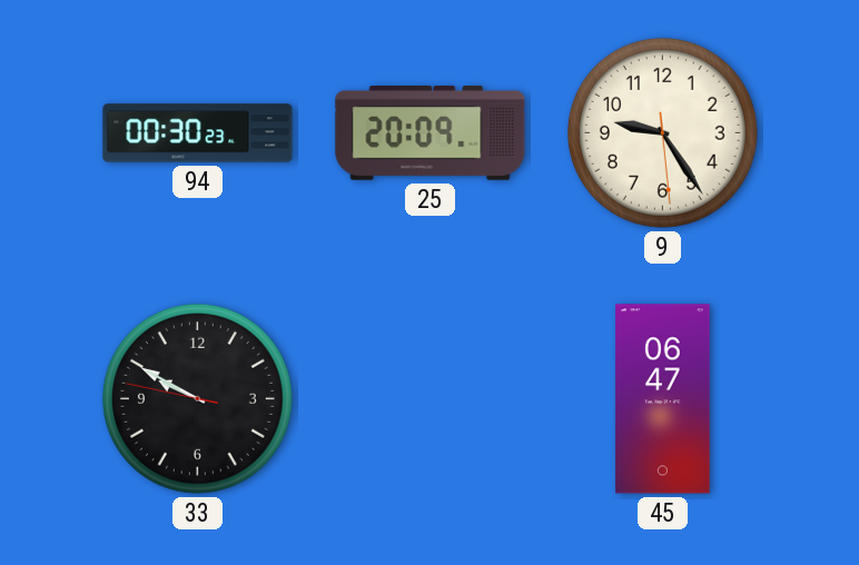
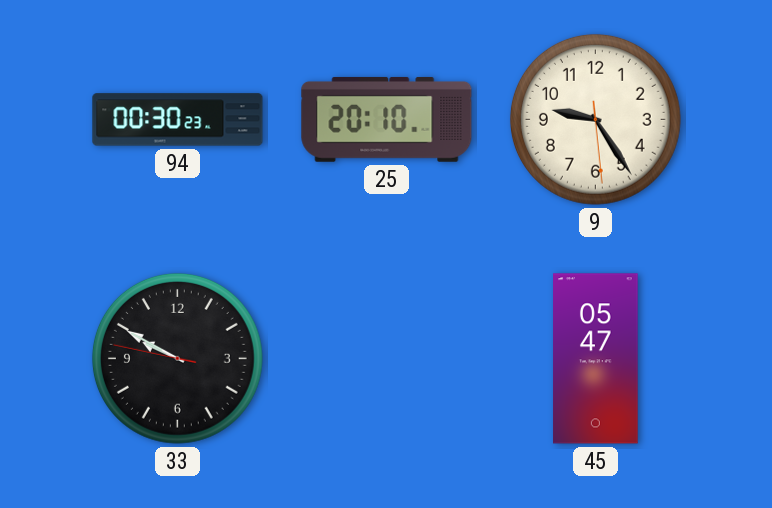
25: 20:09 -> 20:10
45: 06:47 -> 05:47
